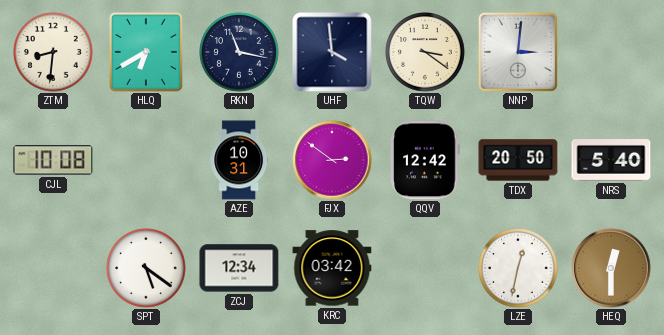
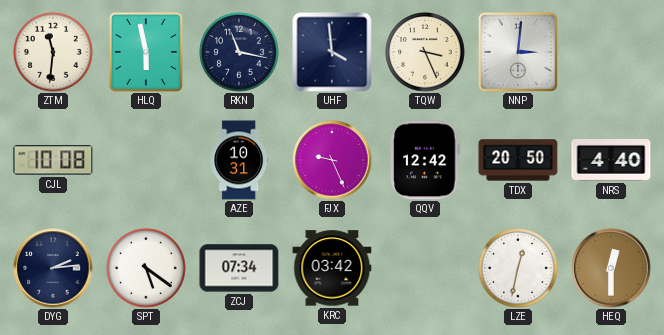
ZTM: 8:31 -> 11:31
HLQ: 6:40 -> 5:58
TQW: 3:21 -> 3:26
FJX: 2:51 -> 9:26
NRS: 5:40 -> 4:40
DYG: none -> 2:14
ZCJ: 12:34 -> 07:34
